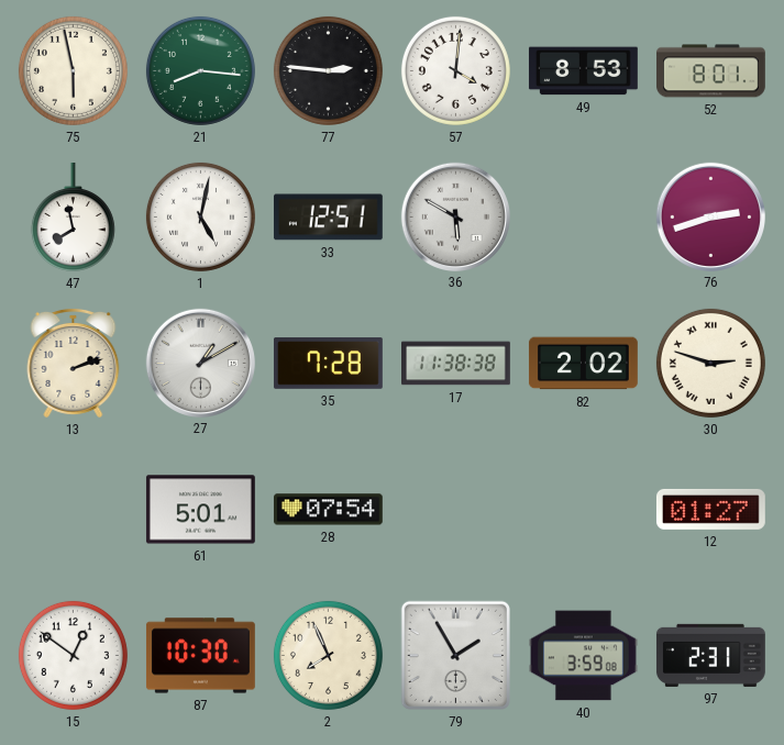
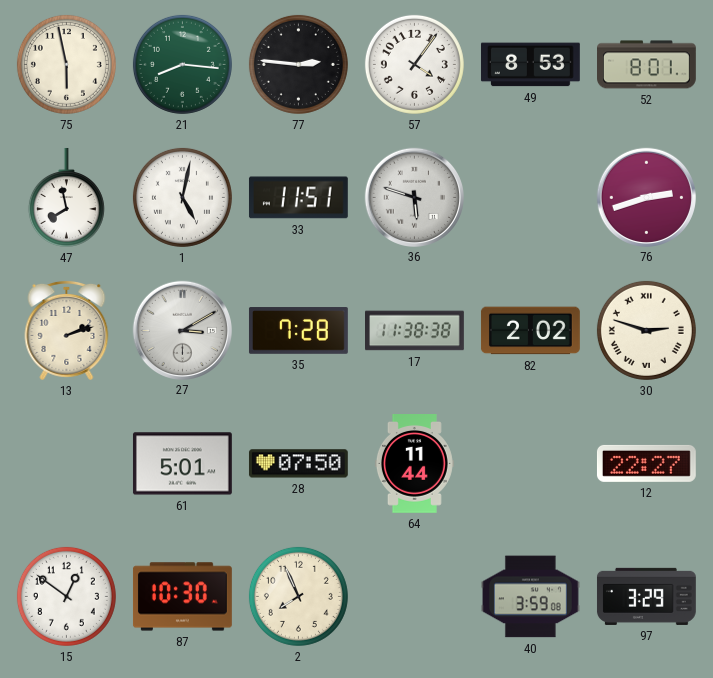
57: 4:01 -> 4:06
33: 12:51 -> 11:51
36: 5:50 -> 5:48
27: 1:10 -> 3:10
28: 07:54 -> 07:50
64: none -> 11:44
12: 01:27 -> 22:27
79: 1:55 -> none
97: 2:31 -> 3:29
